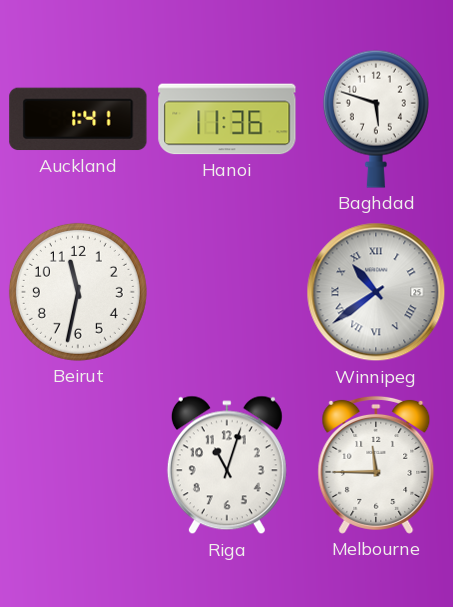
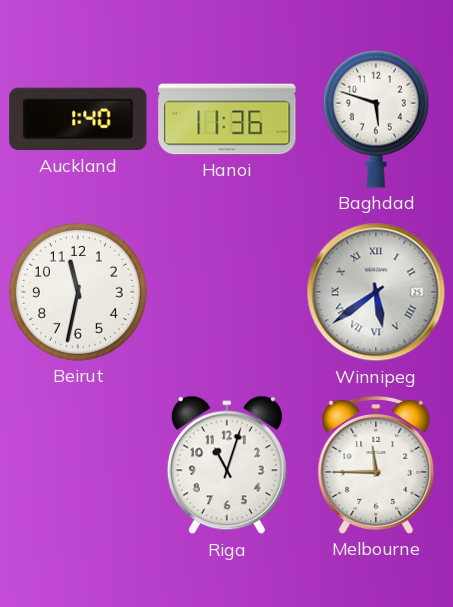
Auckland: 1:41 -> 1:40
Winnipeg: 10:39 -> 5:39
